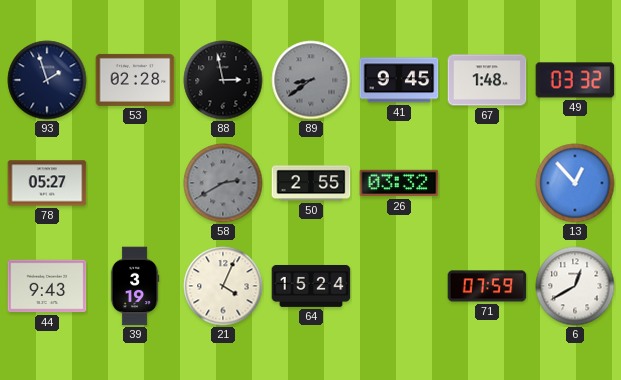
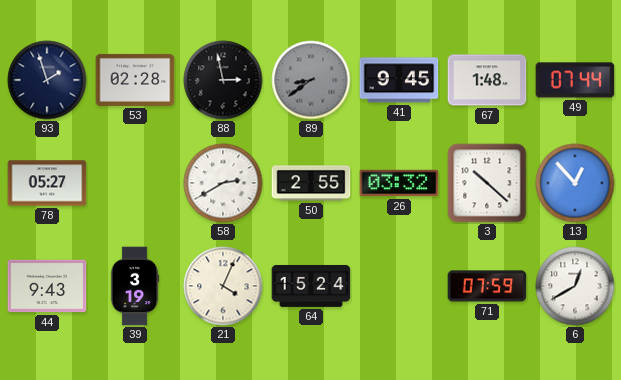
49: 03:32 -> 07:44
58 dial: grey -> white
3: none -> 10:22
